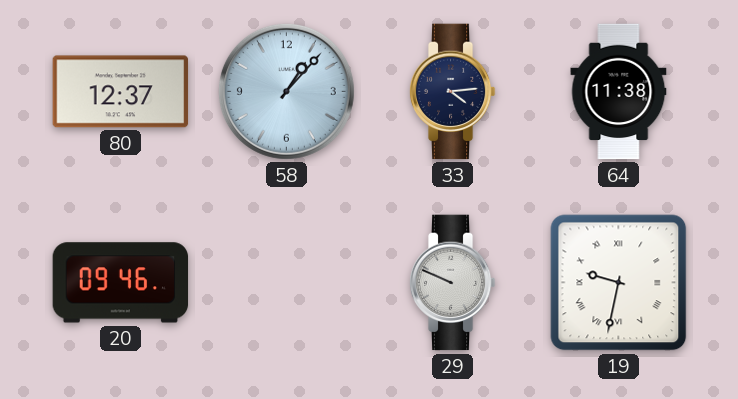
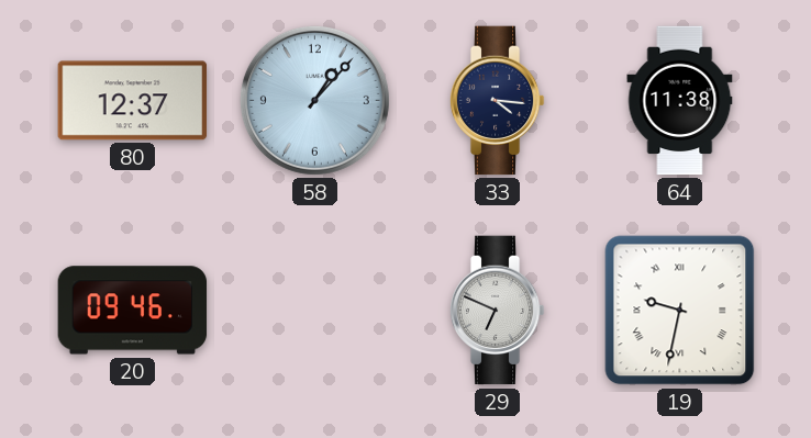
33: 4:14 -> 4:16
29: 9:49 -> 6:49
